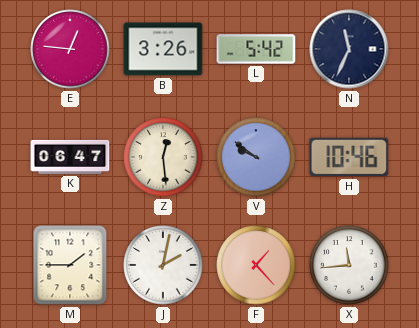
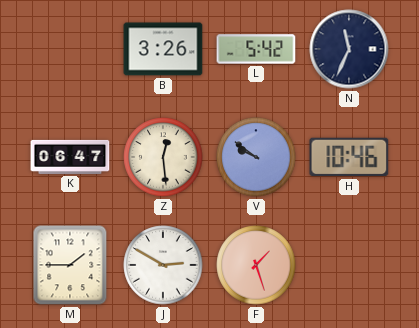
E: 12:46 -> none
J: 2:02 -> 2:50
F: 1:23 -> 1:27
X: 11:44 -> none
